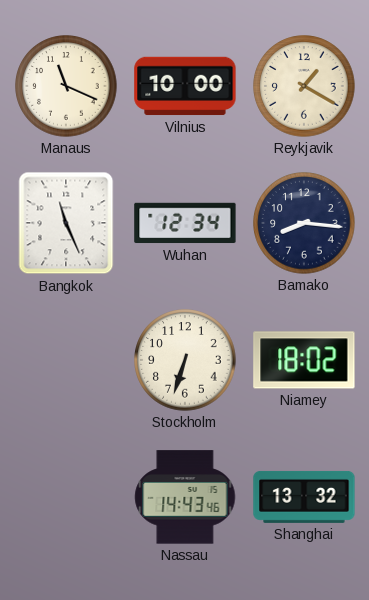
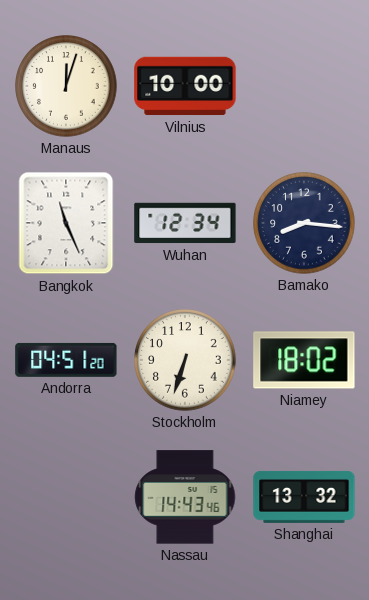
Manaus: 11:19 -> 12:03
Reykjavik: 1:20 -> none
Andorra: none -> 04:51
